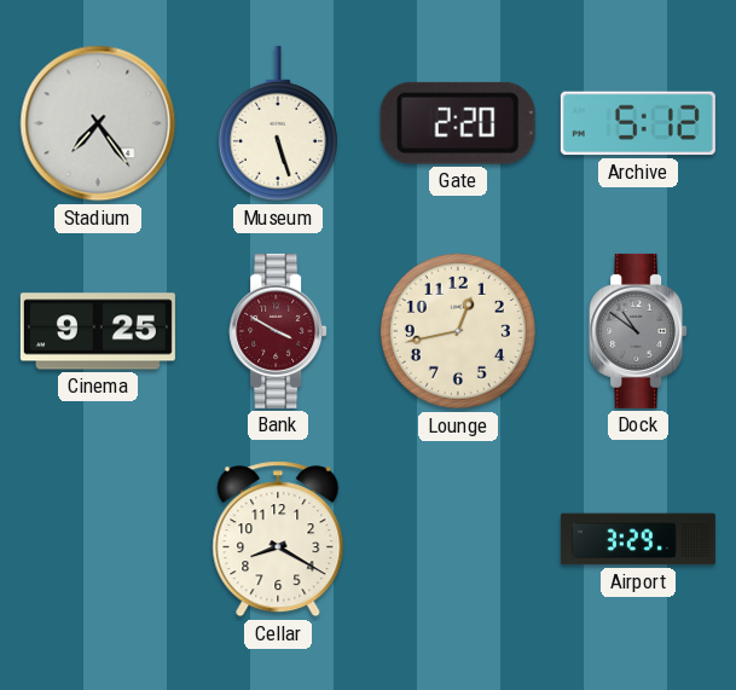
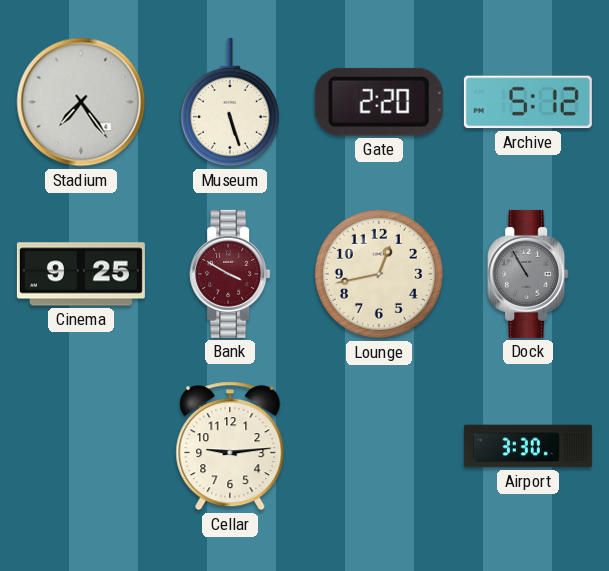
Dock: 10:51 -> 10:55
Cellar: 8:20 -> 9:14
Airport: 3:29 -> 3:30
